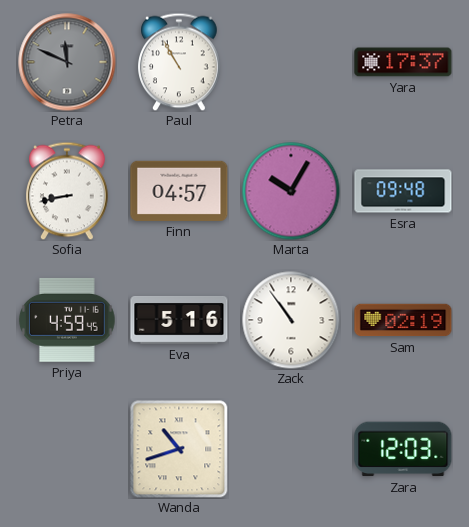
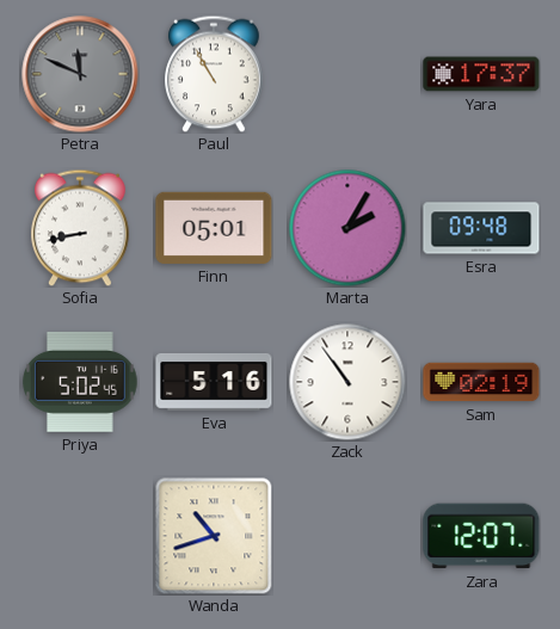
Finn: 04:57 -> 05:01
Marta: 10:05 -> 2:05
Priya: 4:59 -> 5:02
Zara: 12:03 -> 12:07
